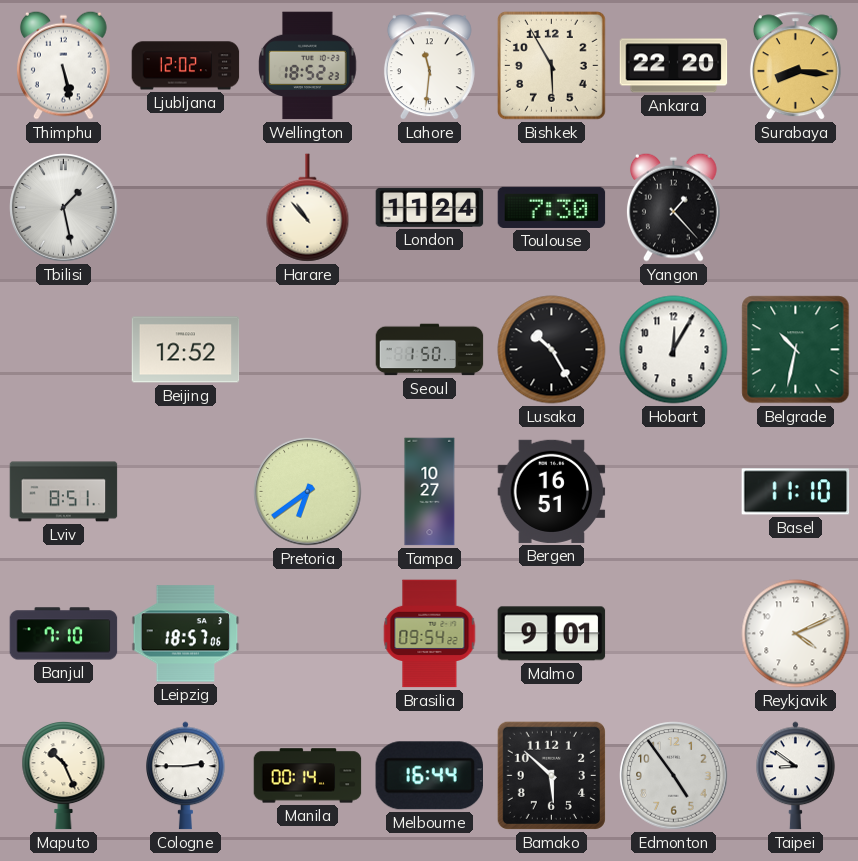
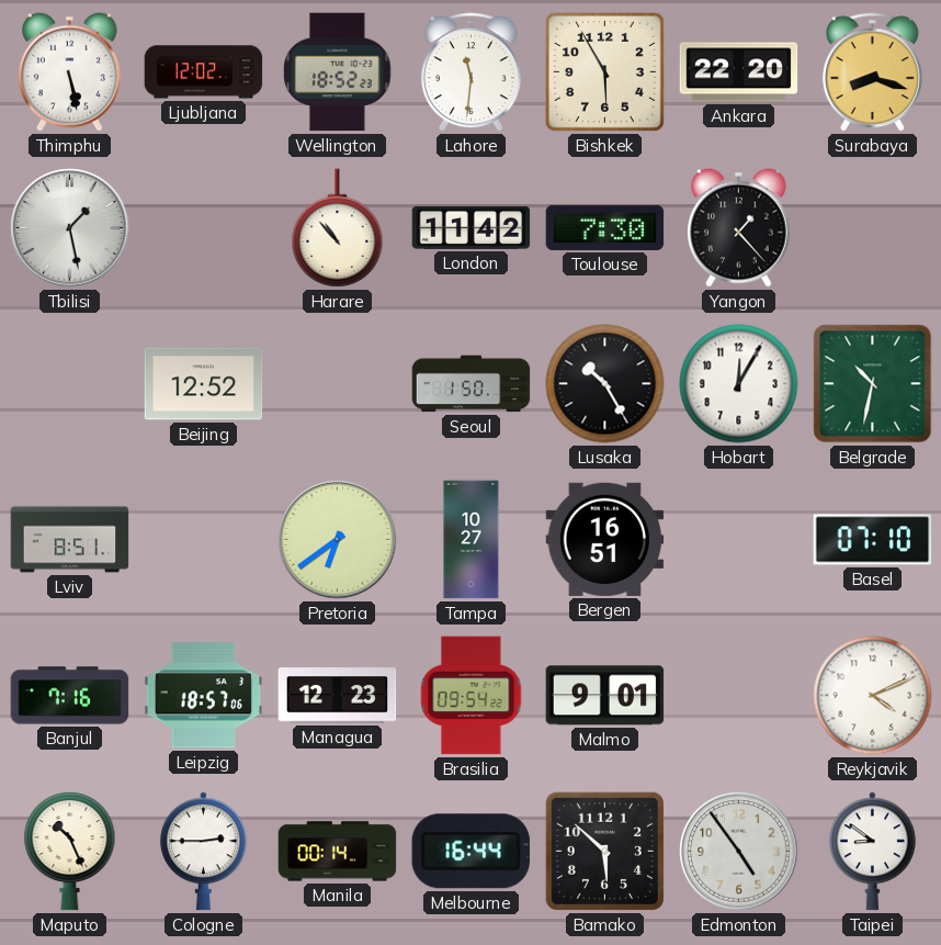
Surabaya: 8:16 -> 8:18
London: 11:24 -> 11:42
Basel: 11:10 -> 07:10
Banjul: 7:10 -> 7:16
Managua: none -> 12:23
